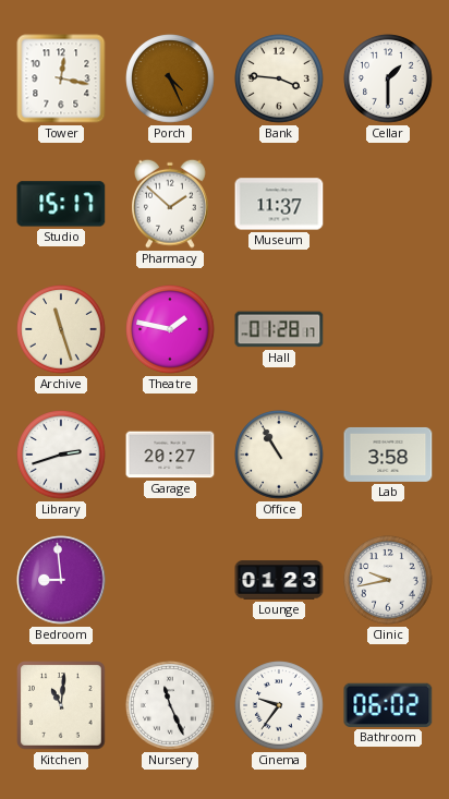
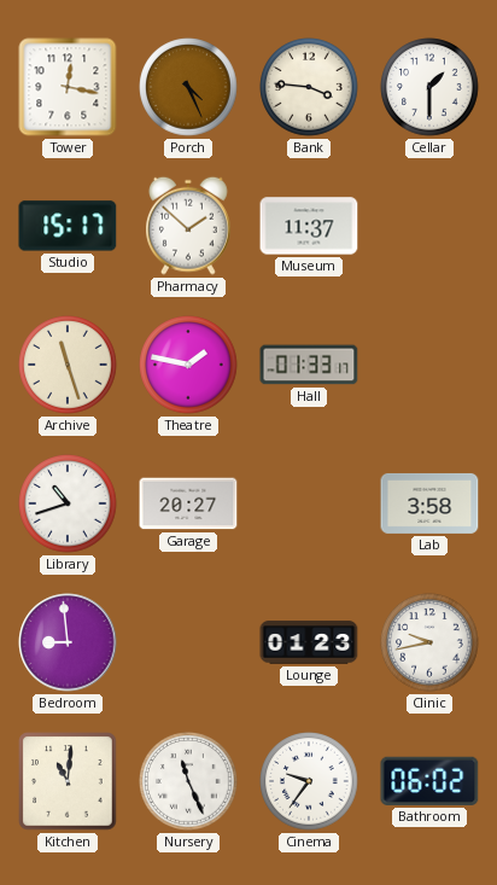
Hall: 01:28 -> 01:33
Library: 2:42 -> 10:42
Office: 10:55 -> none
